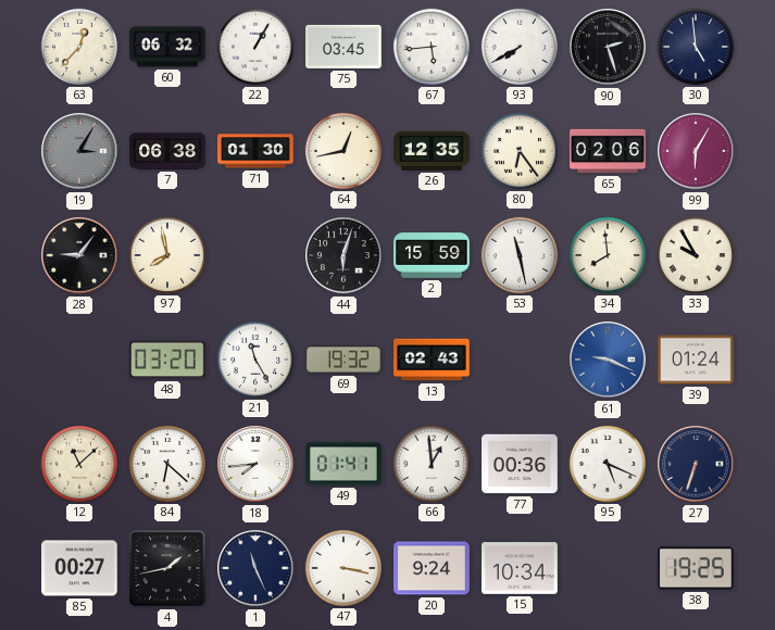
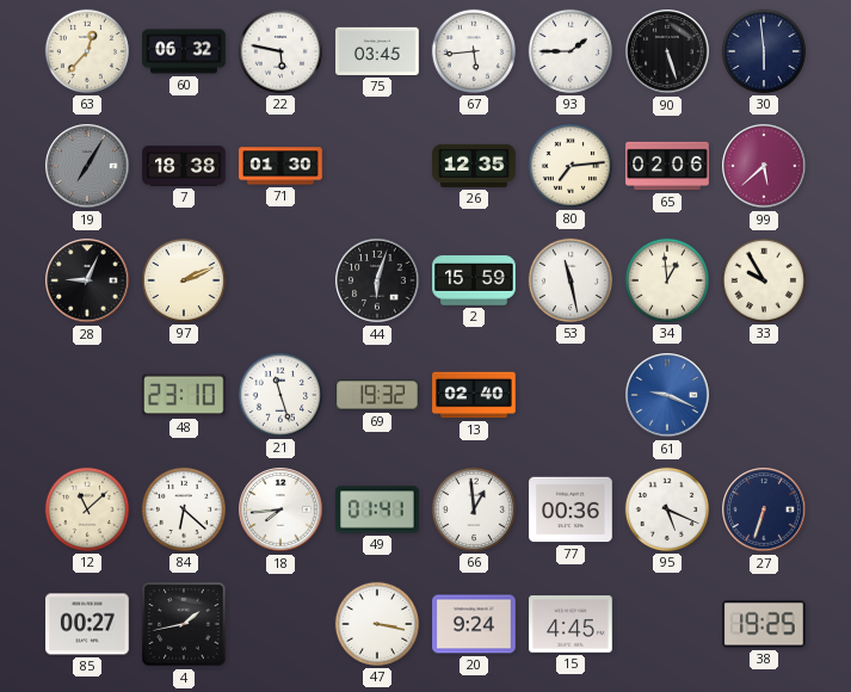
22: 1:05 -> 5:47
93: 7:40 -> 1:45
90: 2:27 -> 5:27
30: 4:59 -> 5:59
19: 3:05 -> 7:05
7: 06:38 -> 18:38
64: 12:43 -> none
80: 6:24 -> 7:14
99: 6:05 -> 5:38
28: 9:06 -> 9:04
97: 7:58 -> 2:11
34: 7:59 -> 12:59
48: 03:20 -> 23:10
21: 11:25 -> 11:27
13: 02:43 -> 02:40
39: 01:24 -> none
1: 11:26 -> none
15: 10:34 -> 4:45
